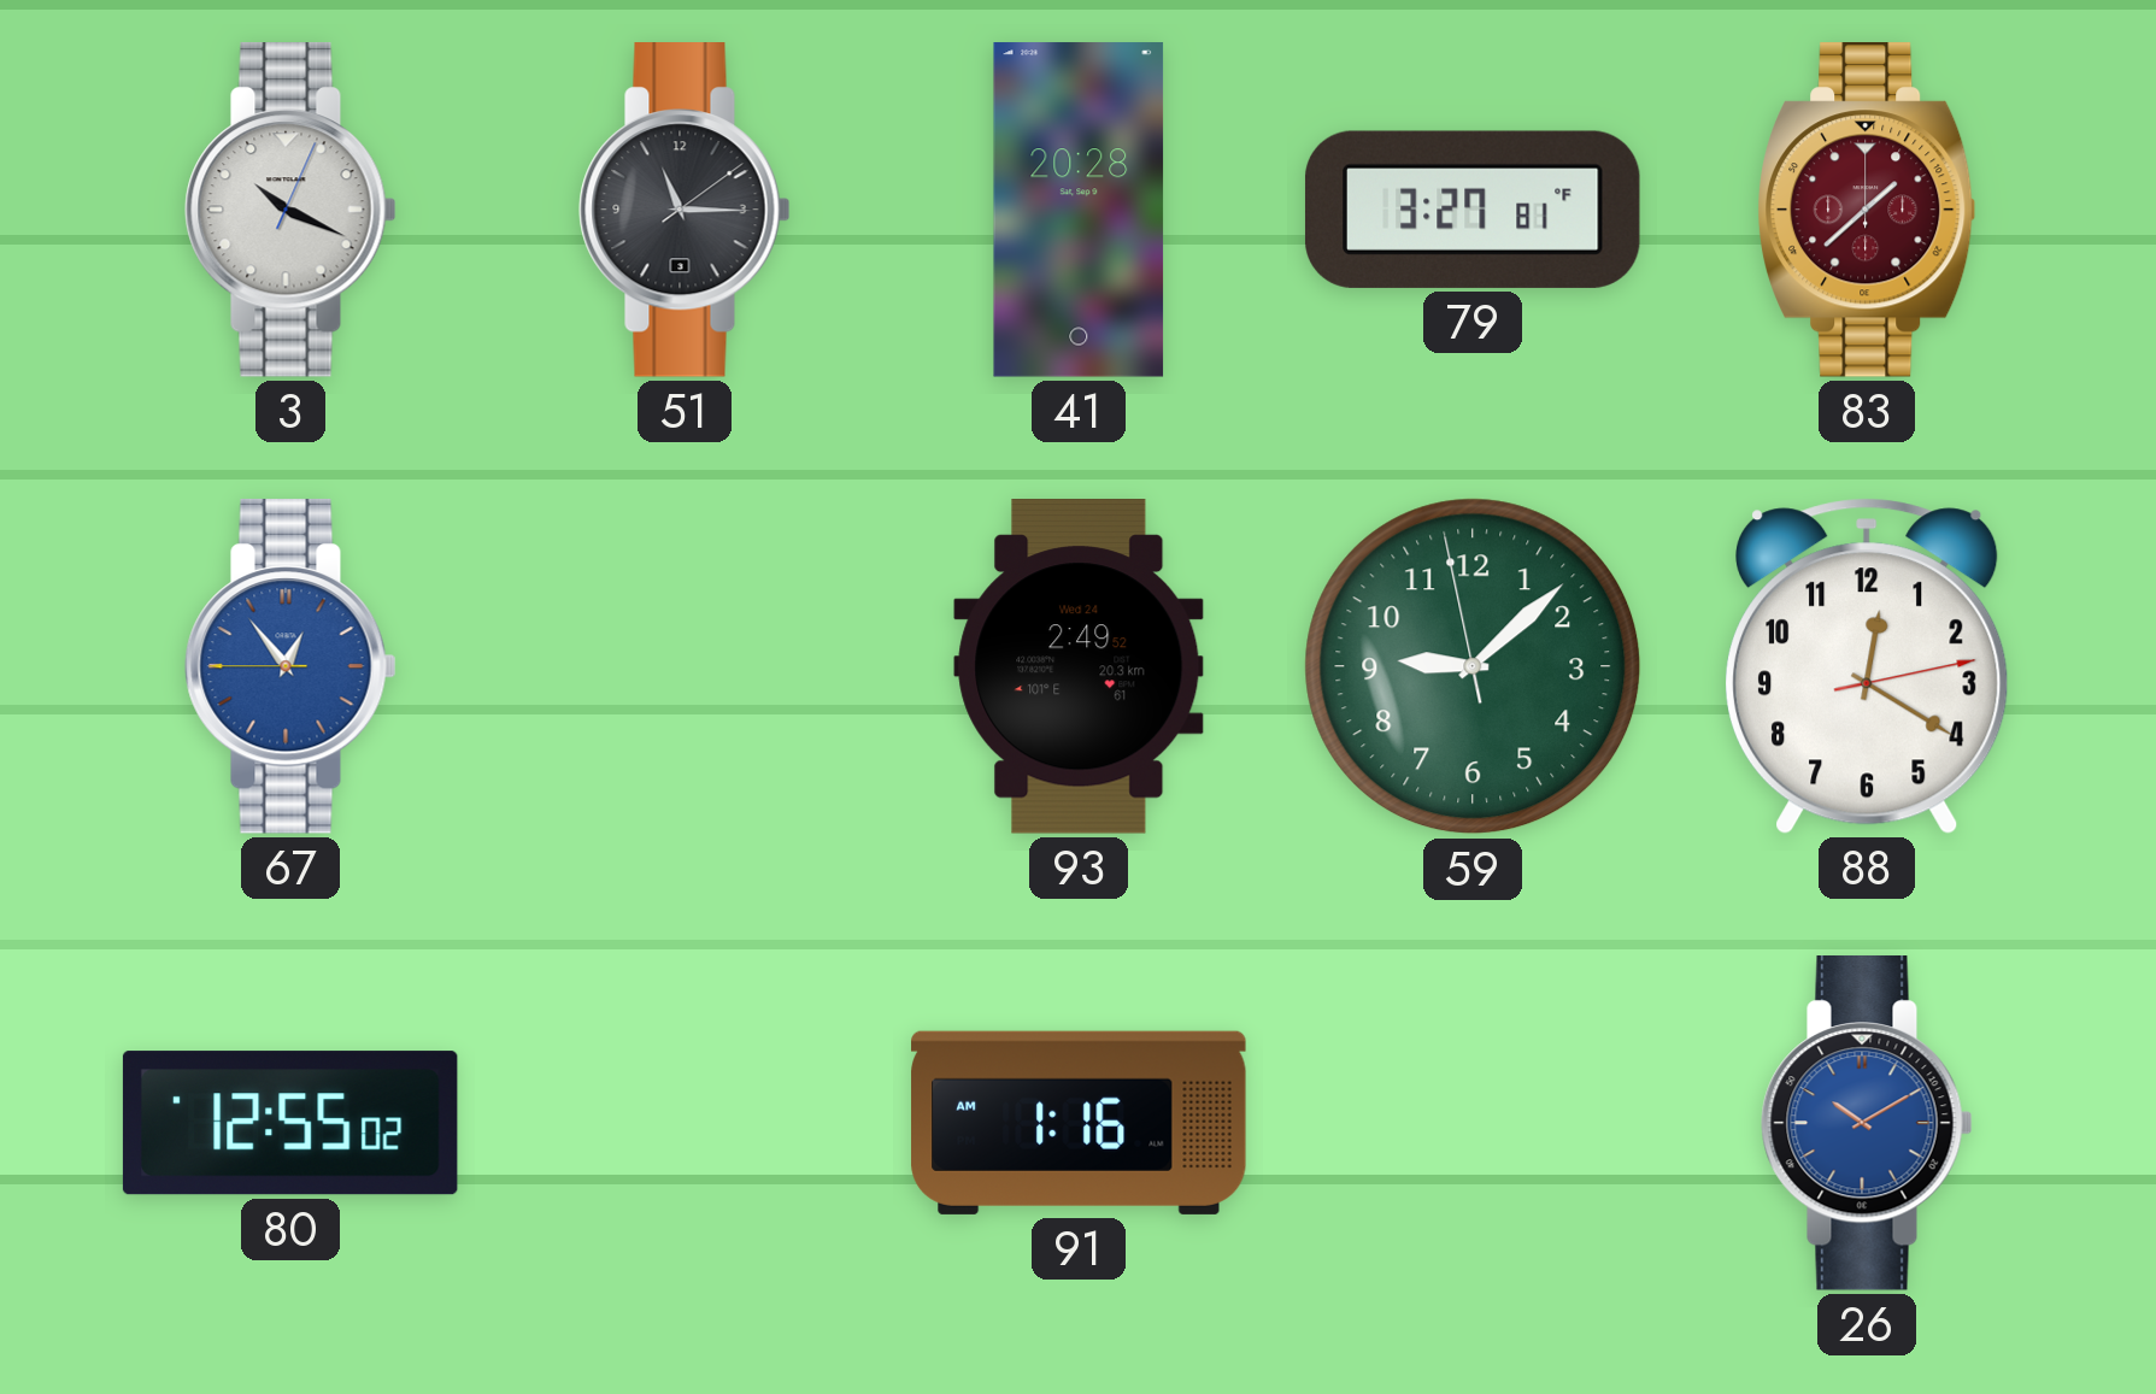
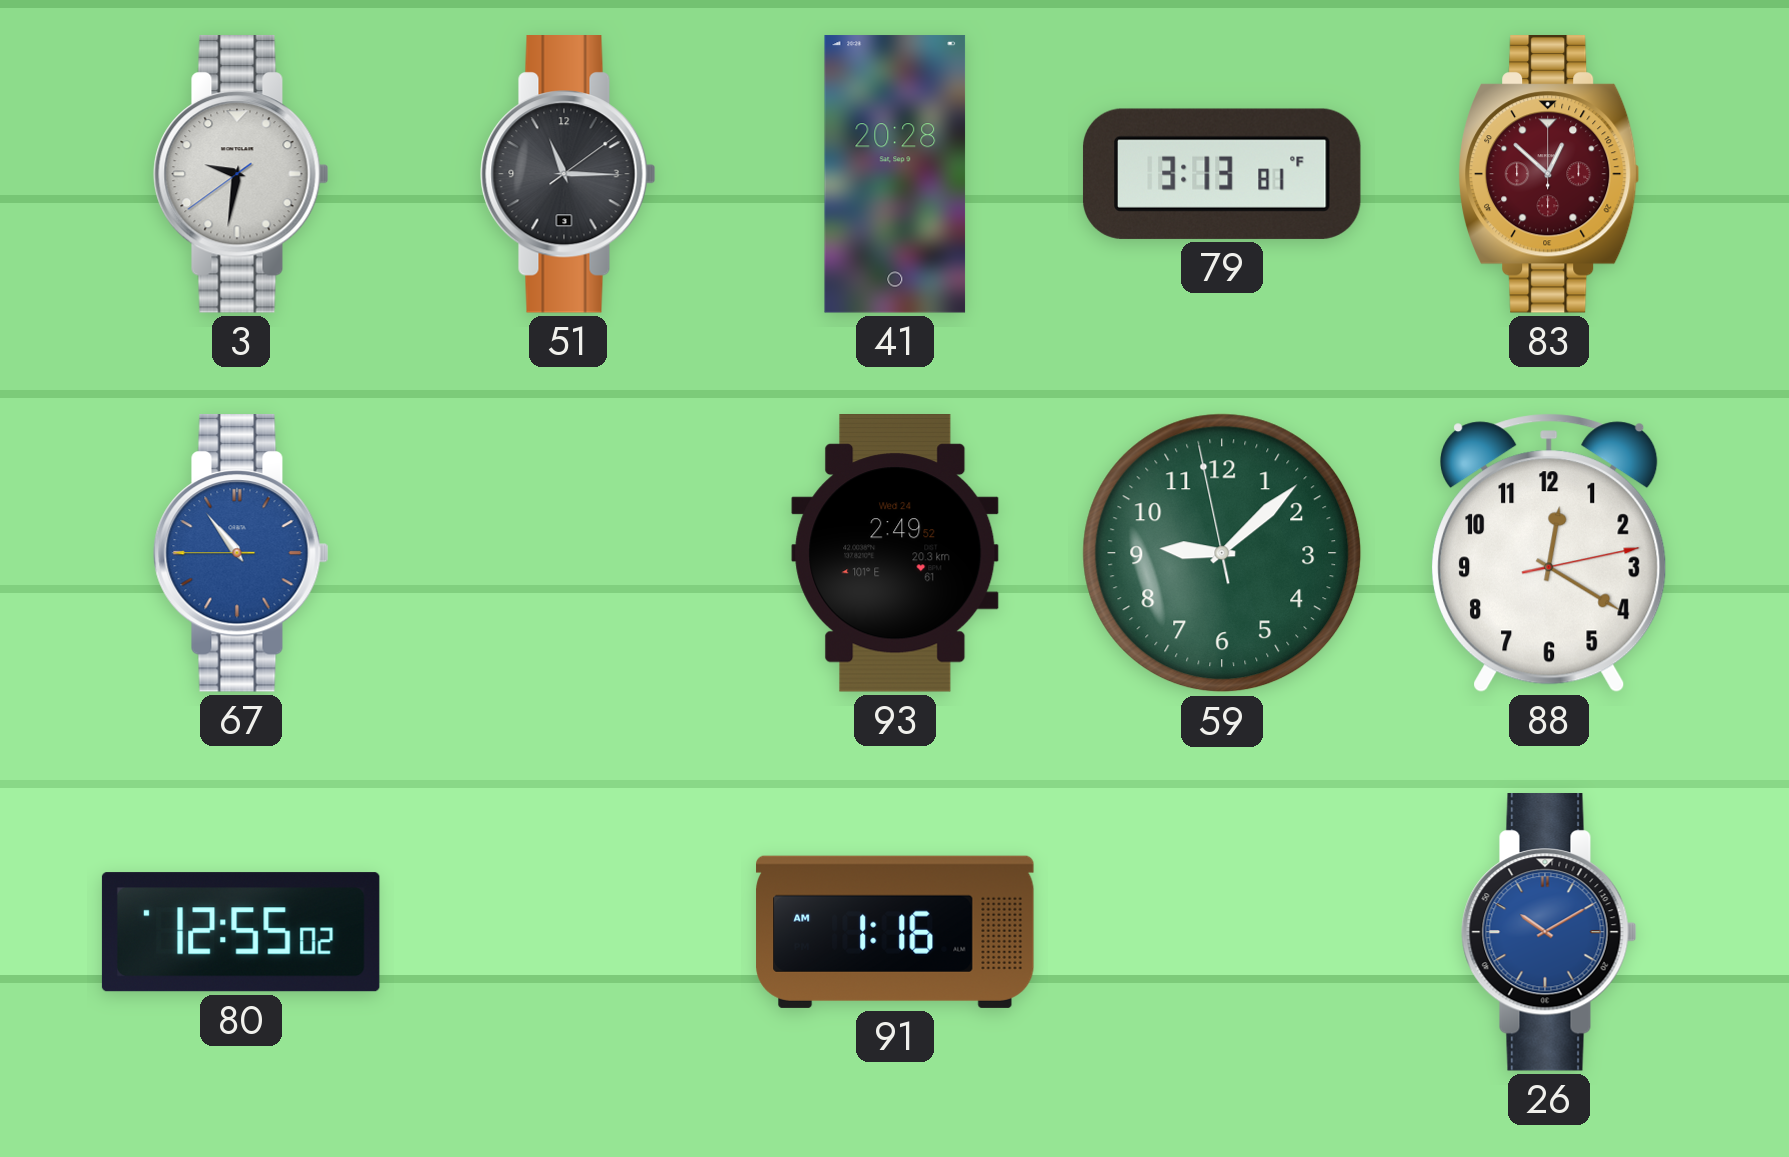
3: 10:19 -> 9:31
79: 3:27 -> 3:13
83: 1:38 -> 12:52
67: 12:53 -> 10:53
